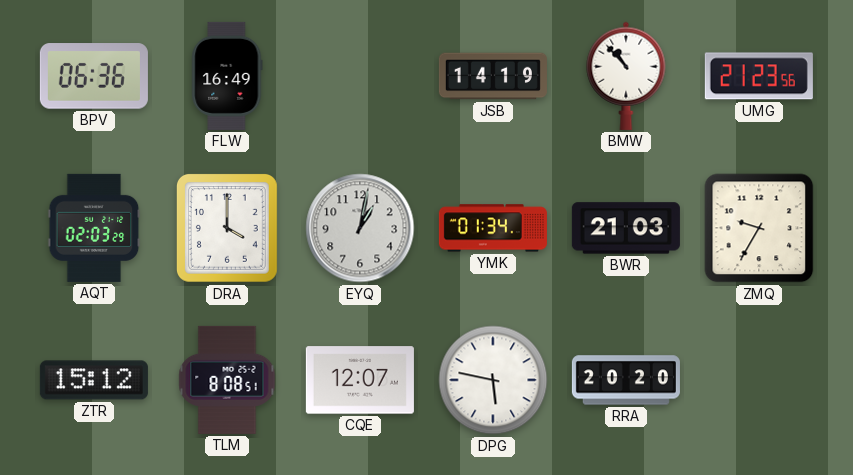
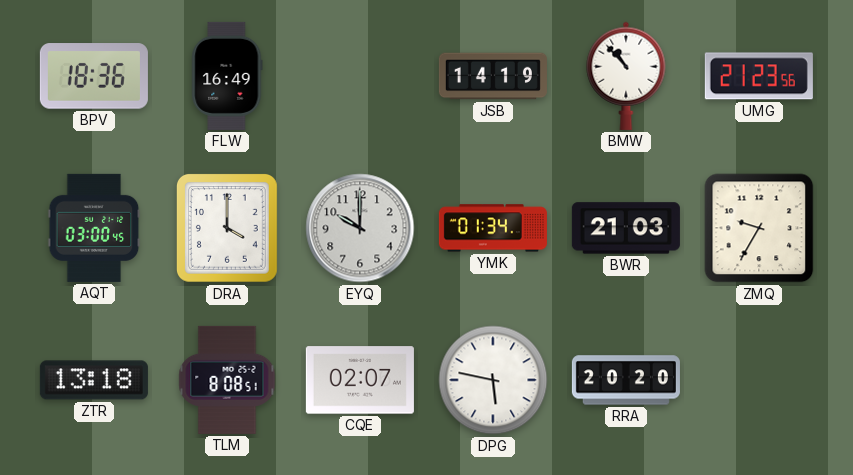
BPV: 06:36 -> 18:36
AQT: 02:03 -> 03:00
EYQ: 1:02 -> 10:00
ZTR: 15:12 -> 13:18
CQE: 12:07 -> 02:07
